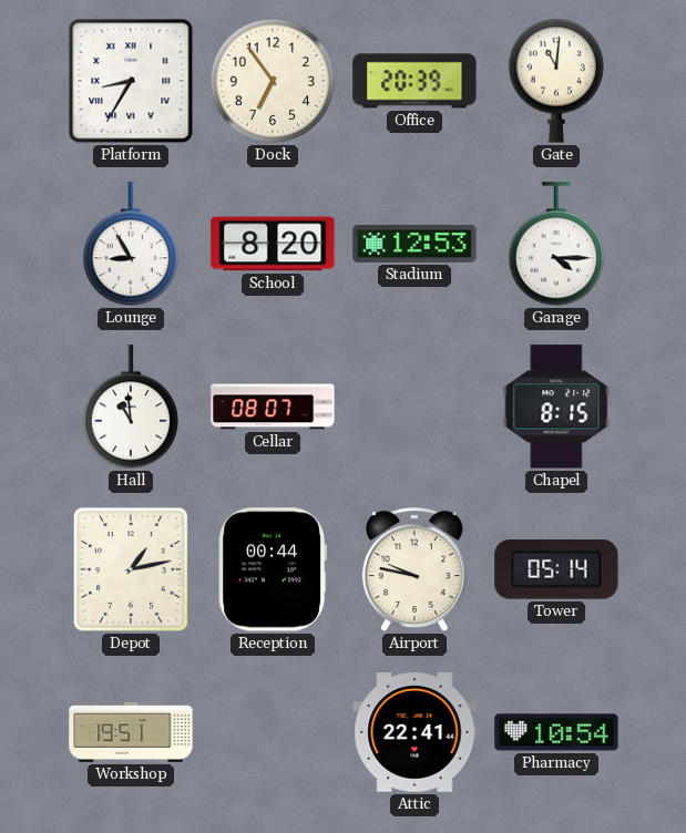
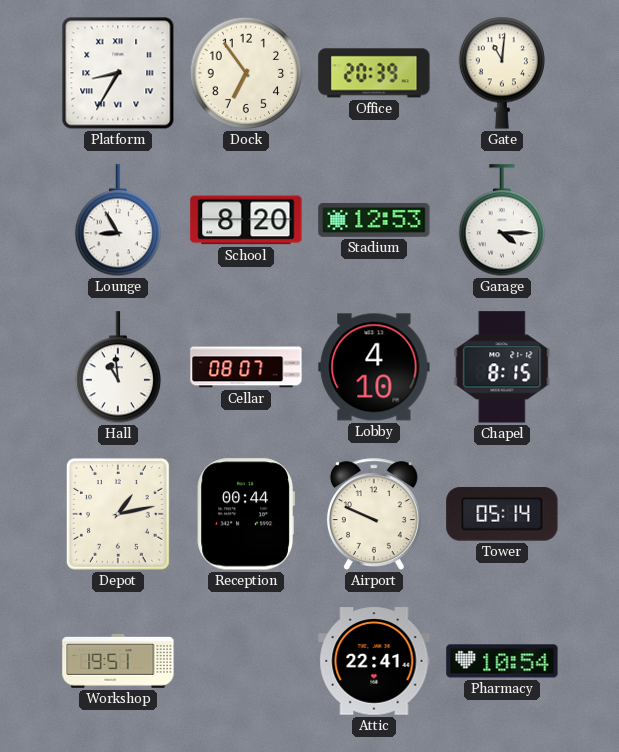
Lobby: none -> 4:10
Airport: 9:47 -> 9:49
